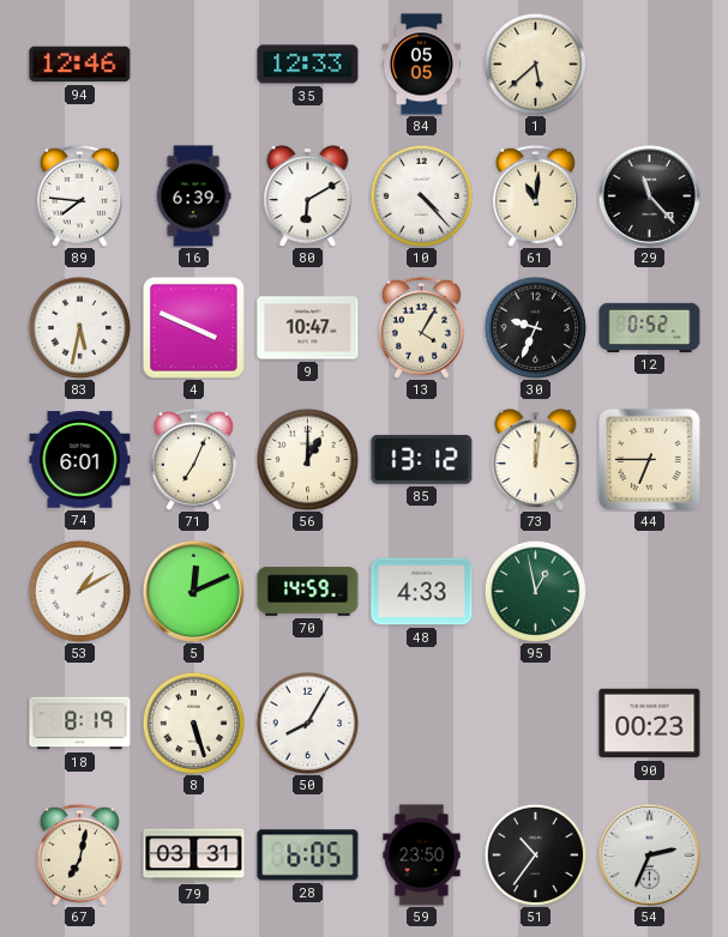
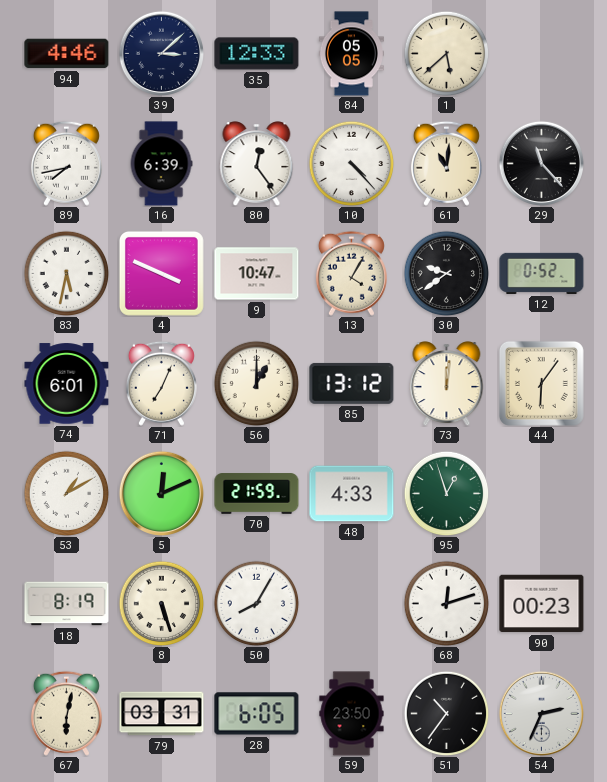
94: 12:46 -> 4:46
39: none -> 3:08
89: 7:46 -> 7:43
80: 6:10 -> 12:24
30: 9:34 -> 9:39
44: 6:45 -> 6:06
70: 14:59 -> 21:59
95: 12:58 -> 12:57
68: none -> 12:12
67: 7:02 -> 6:02
